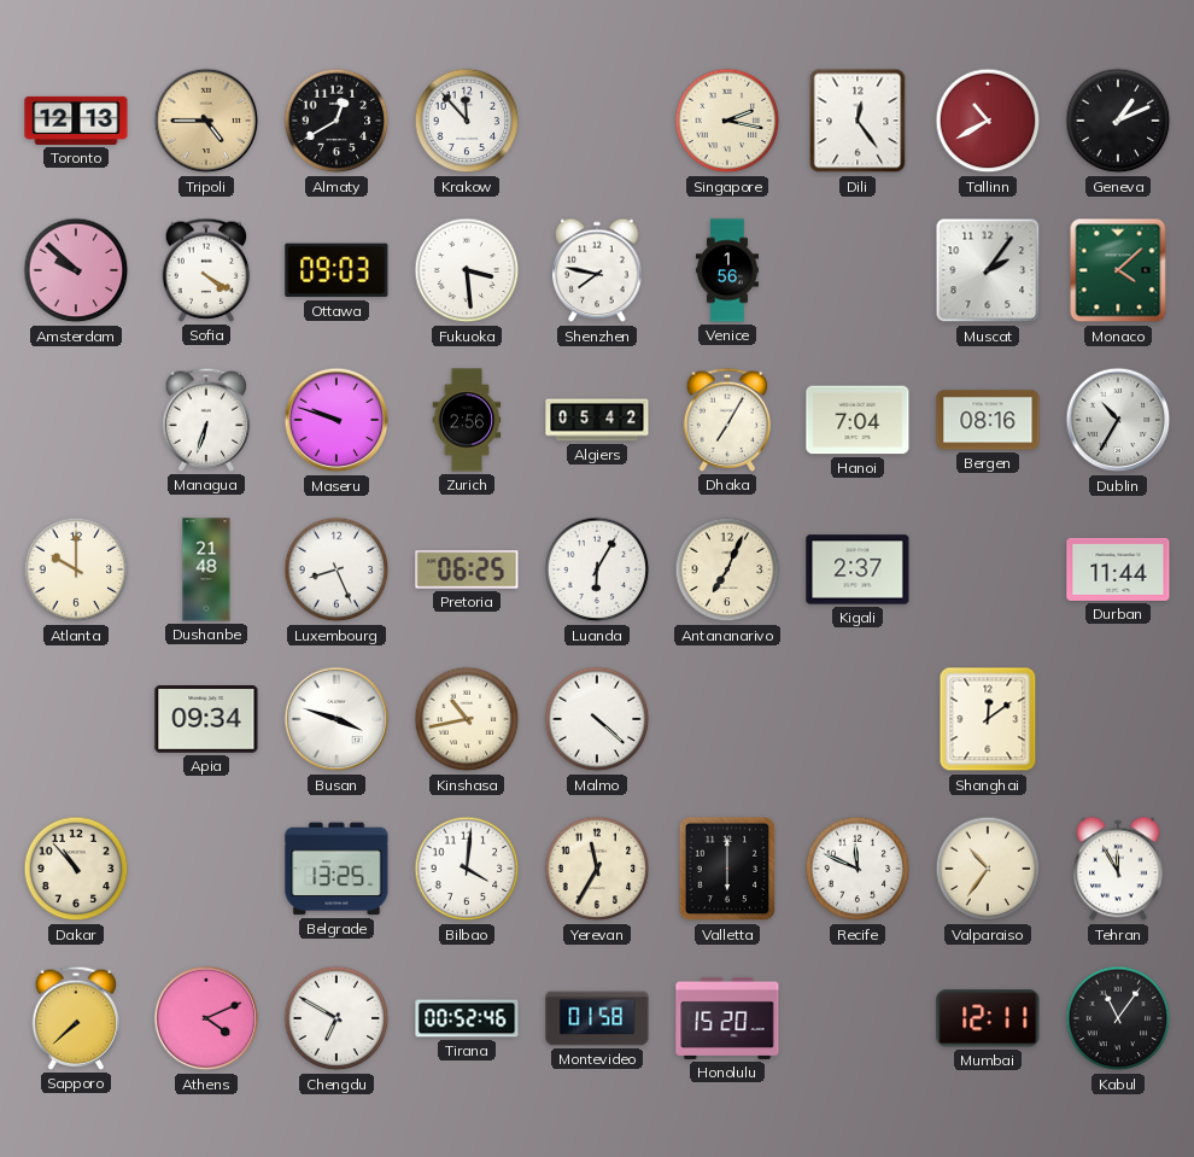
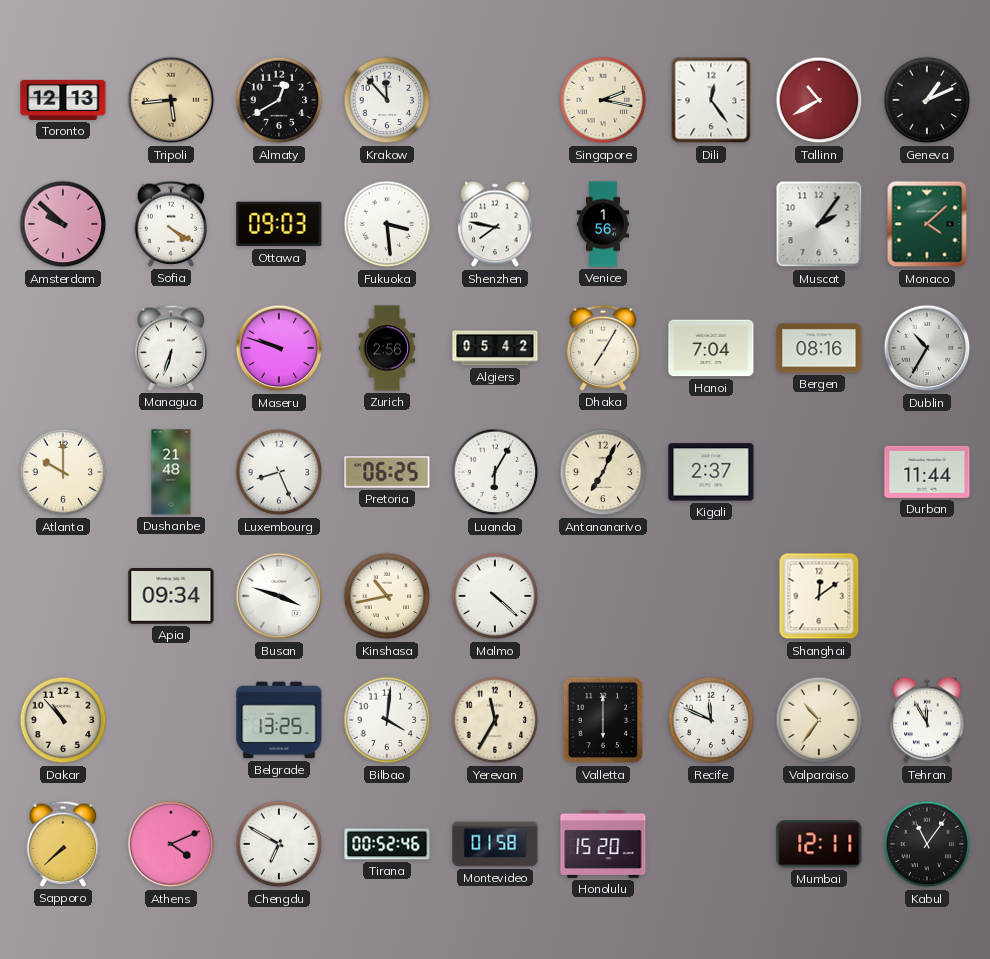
Tripoli: 4:45 -> 5:44
